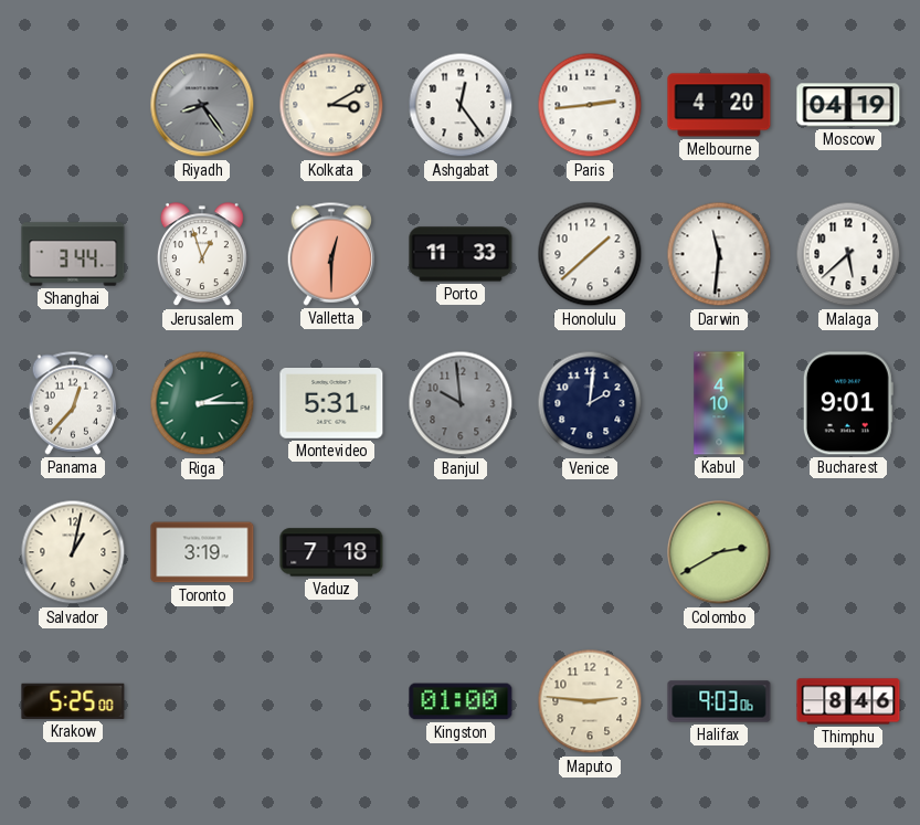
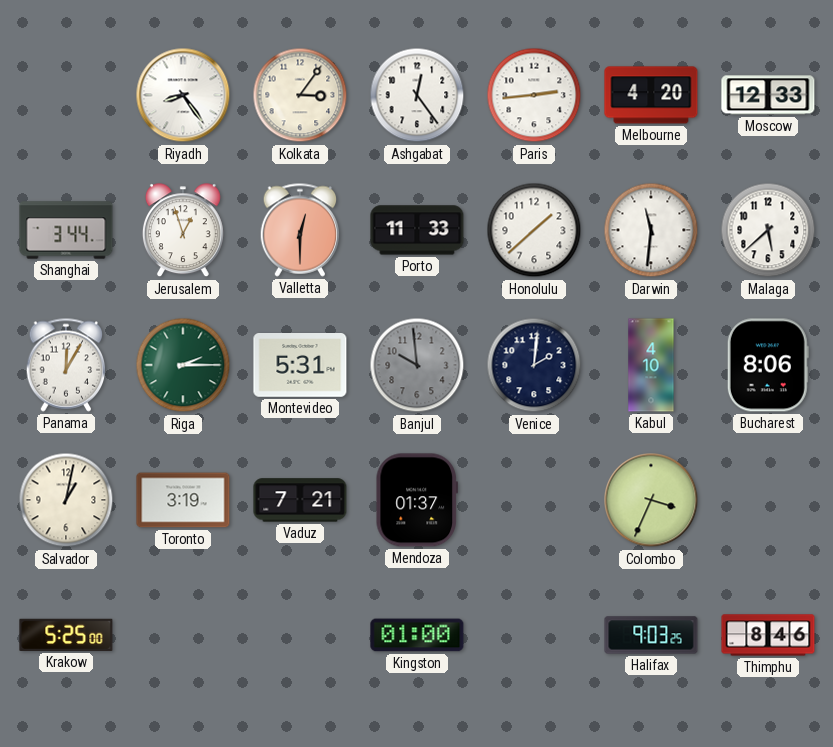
Riyadh dial: grey -> white
Kolkata: 3:10 -> 3:06
Moscow: 04:19 -> 12:33
Panama: 12:37 -> 12:05
Bucharest: 9:01 -> 8:06
Vaduz: 7:18 -> 7:21
Mendoza: none -> 01:37
Colombo: 2:40 -> 3:34
Maputo: 2:46 -> none
Halifax: 9:03:06 -> 9:03:25
